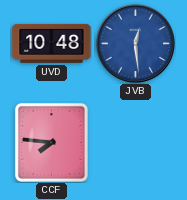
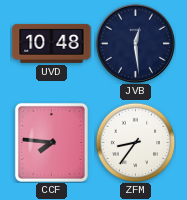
JVB dial: blue -> navy
ZFM: none -> 8:36
